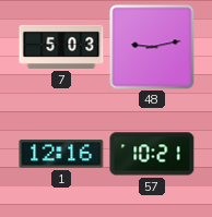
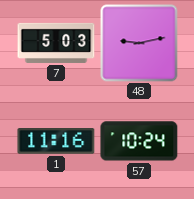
1: 12:16 -> 11:16
57: 10:21 -> 10:24
